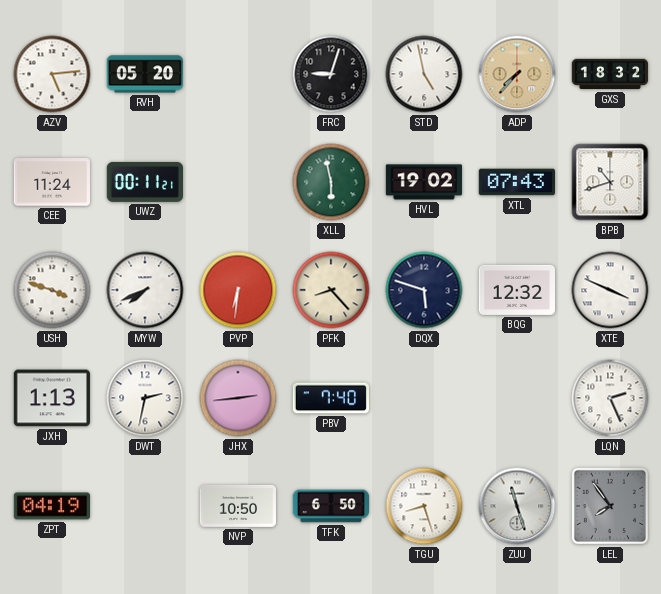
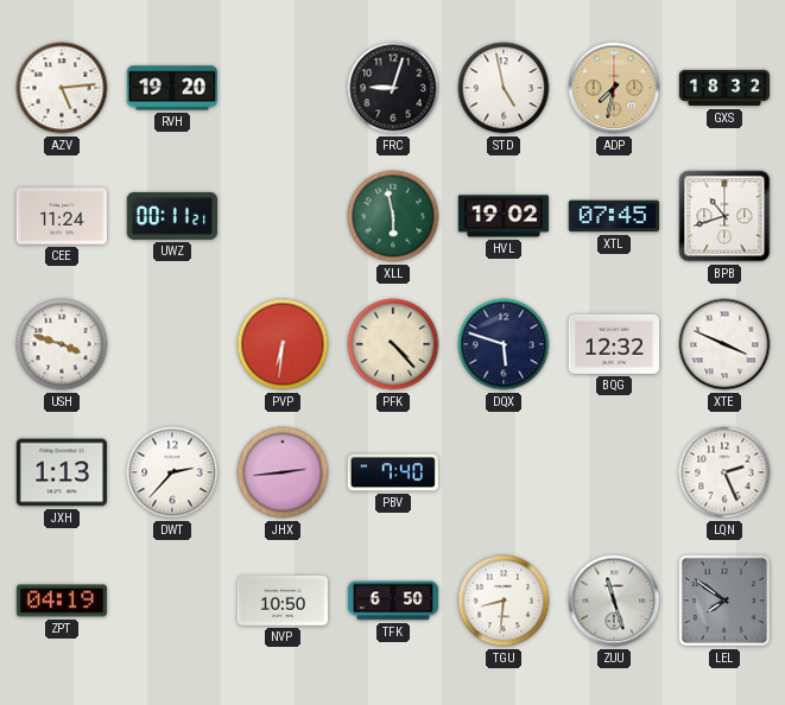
RVH: 05:20 -> 19:20
ADP: 7:37 -> 7:32
XTL: 07:43 -> 07:45
MYW: 7:41 -> none
PFK: 8:23 -> 4:23
DWT: 2:32 -> 2:37
TGU: 8:27 -> 8:31
LEL: 7:54 -> 7:51
